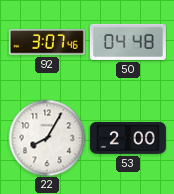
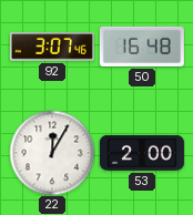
50: 04:48 -> 16:48
22: 8:05 -> 12:05
